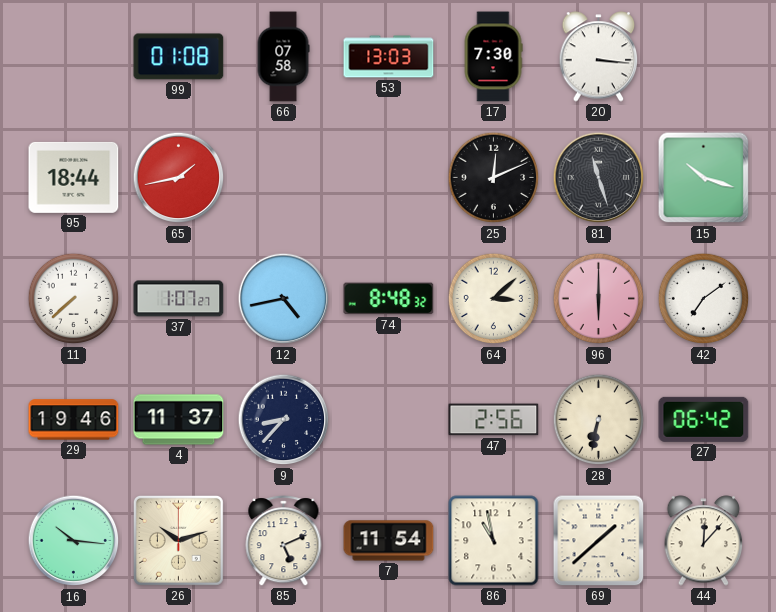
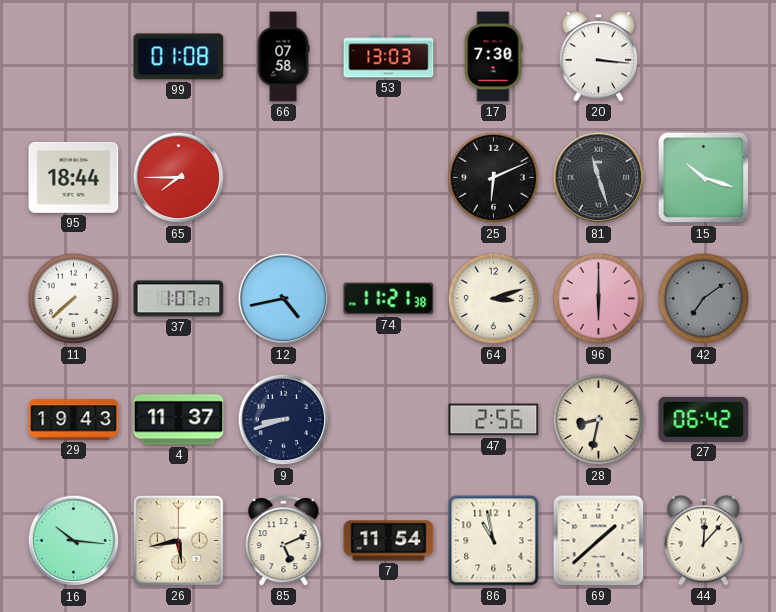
65: 1:43 -> 7:45
25: 12:11 -> 6:11
74: 8:48 -> 11:21
64: 3:08 -> 3:12
42 dial: white -> grey
29: 19:46 -> 19:43
9: 8:37 -> 8:42
28: 6:32 -> 8:32
26: 10:12 -> 5:43
